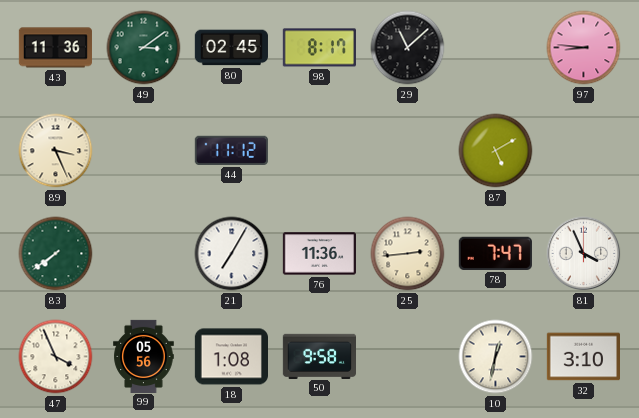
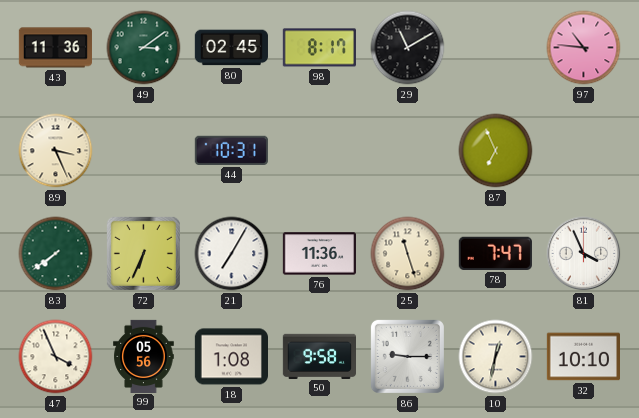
29: 11:08 -> 11:10
97: 8:46 -> 10:46
44: 11:12 -> 10:31
87: 5:10 -> 6:56
72: none -> 6:34
25: 2:44 -> 11:27
86: none -> 9:15
32: 3:10 -> 10:10
